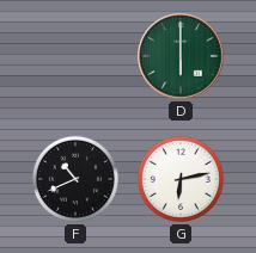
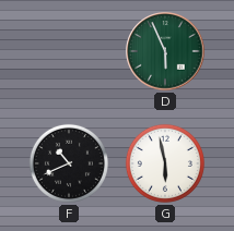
D: 6:00 -> 5:56
G: 6:13 -> 5:58
